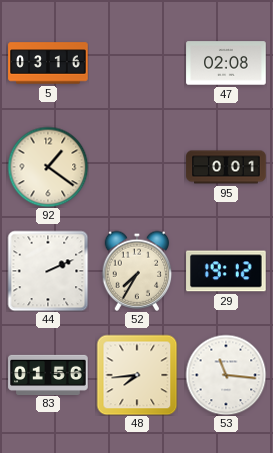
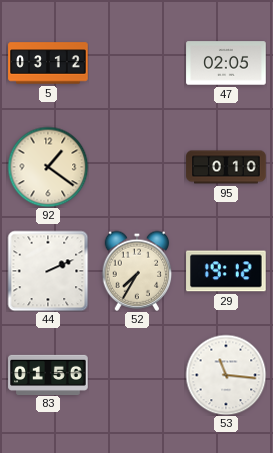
5: 03:16 -> 03:12
47: 02:08 -> 02:05
95: 0:01 -> 0:10
48: 7:44 -> none
